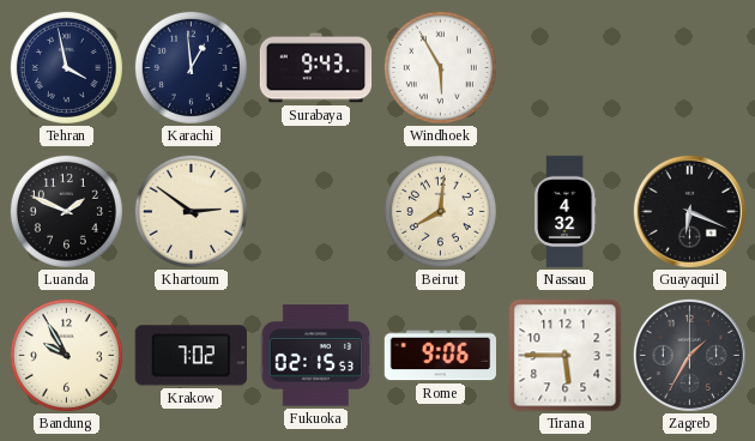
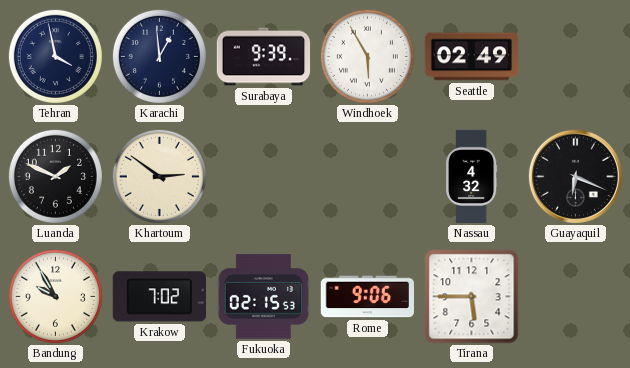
Surabaya: 9:43 -> 9:39
Seattle: none -> 02:49
Beirut: 8:01 -> none
Zagreb: 1:35 -> none
